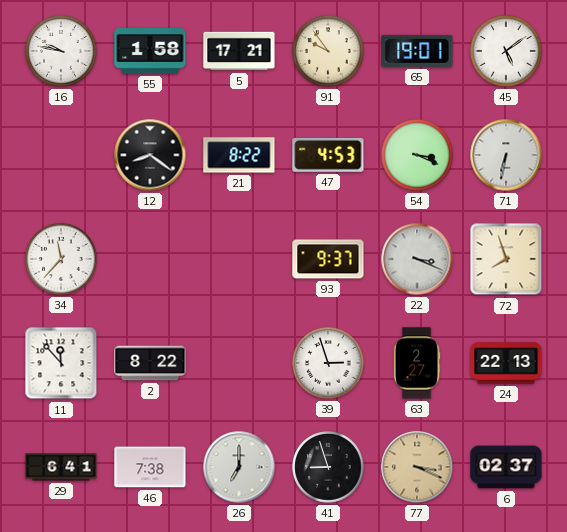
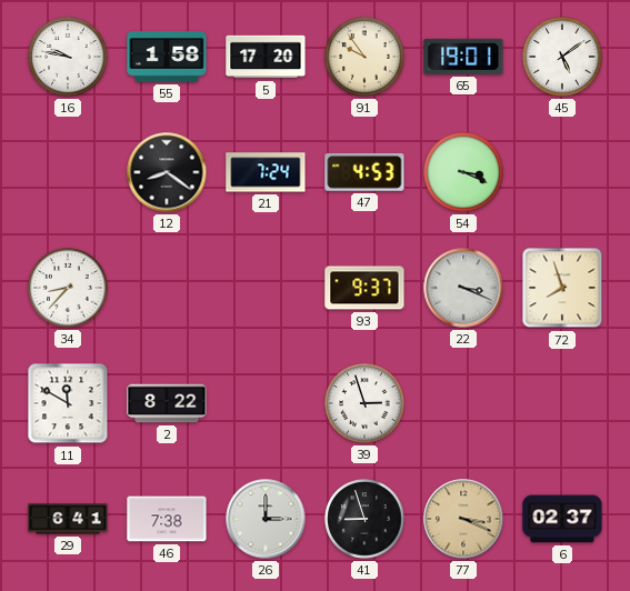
5: 17:21 -> 17:20
21: 8:22 -> 7:24
71: 6:32 -> none
34: 11:37 -> 8:37
11: 11:53 -> 11:50
63: 2:27 -> none
24: 22:13 -> none
26: 7:00 -> 3:00
